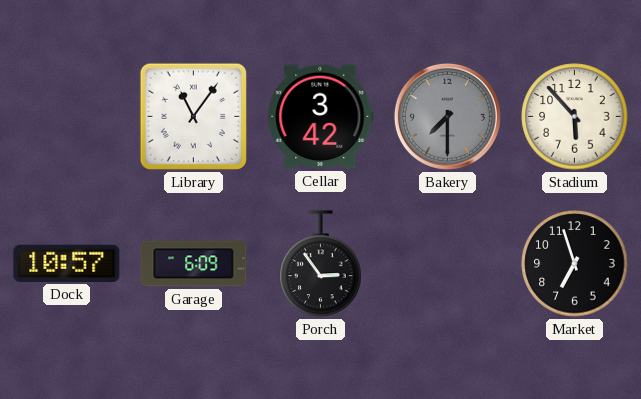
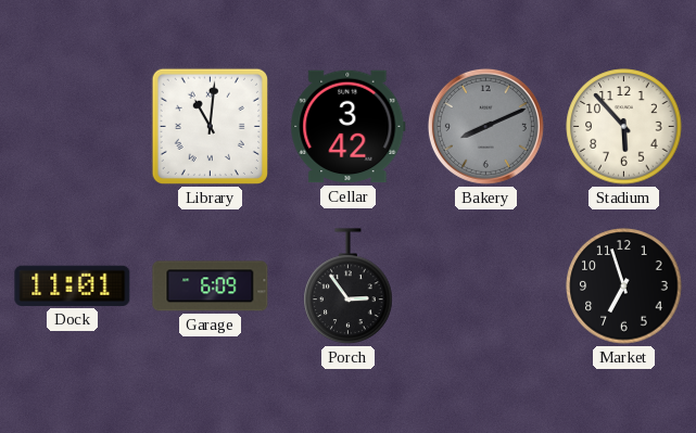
Library: 11:06 -> 11:01
Bakery: 7:30 -> 8:11
Dock: 10:57 -> 11:01
